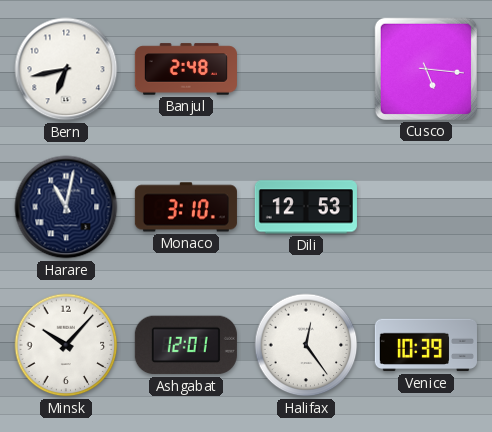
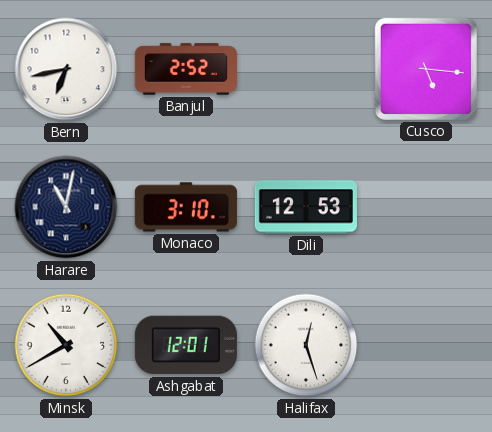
Banjul: 2:48 -> 2:52
Minsk: 10:07 -> 10:40
Halifax: 12:24 -> 12:27
Venice: 10:39 -> none
